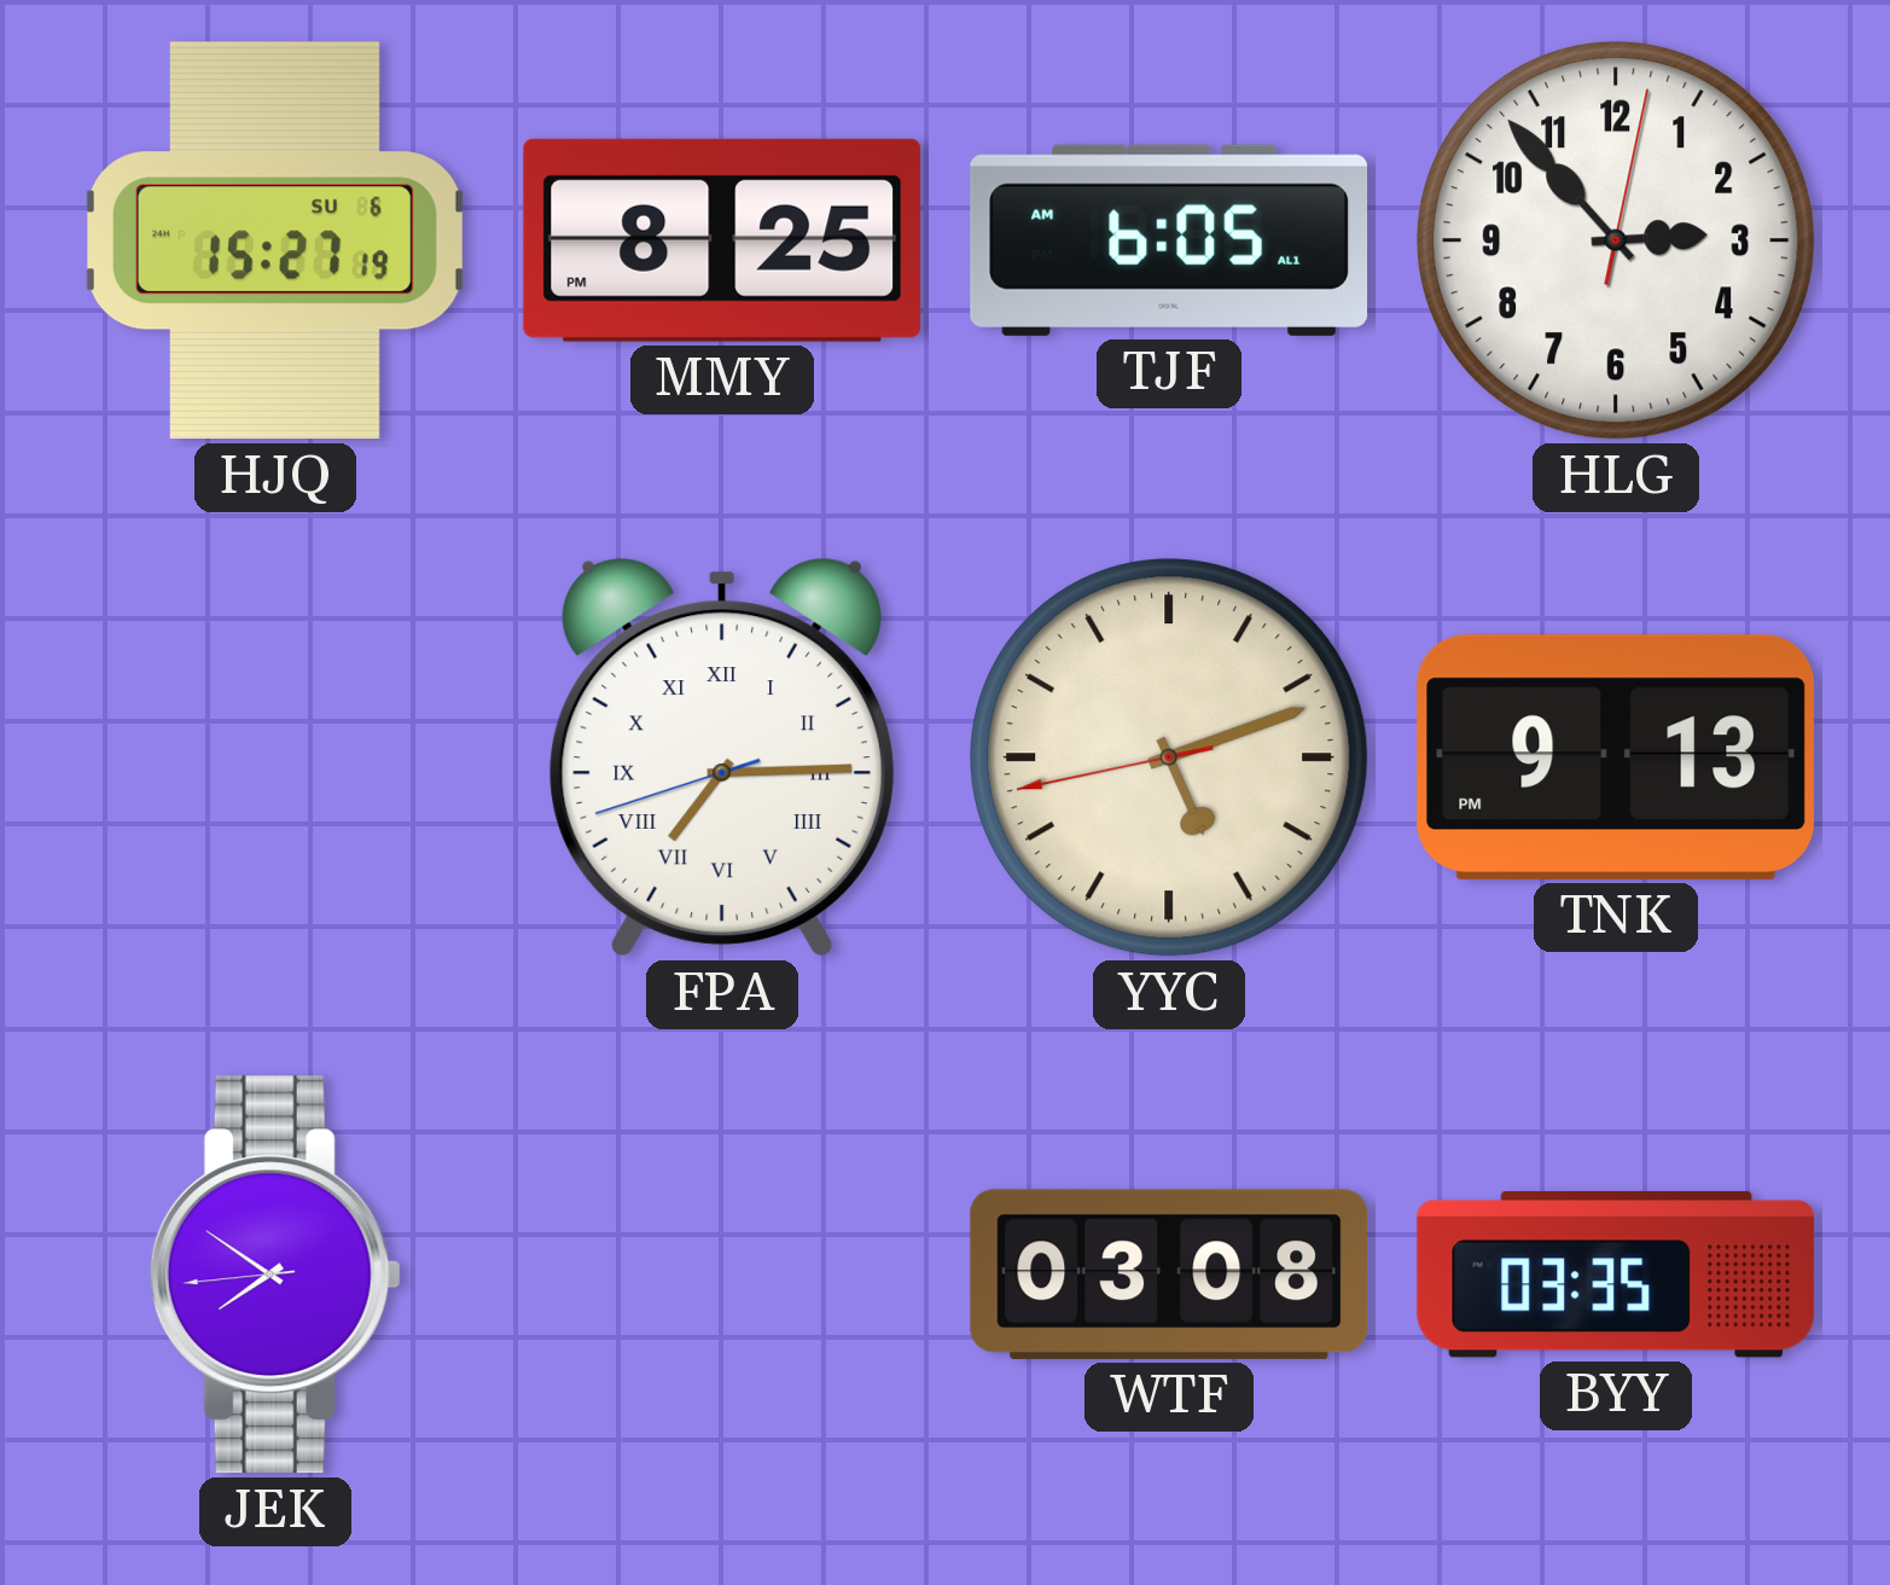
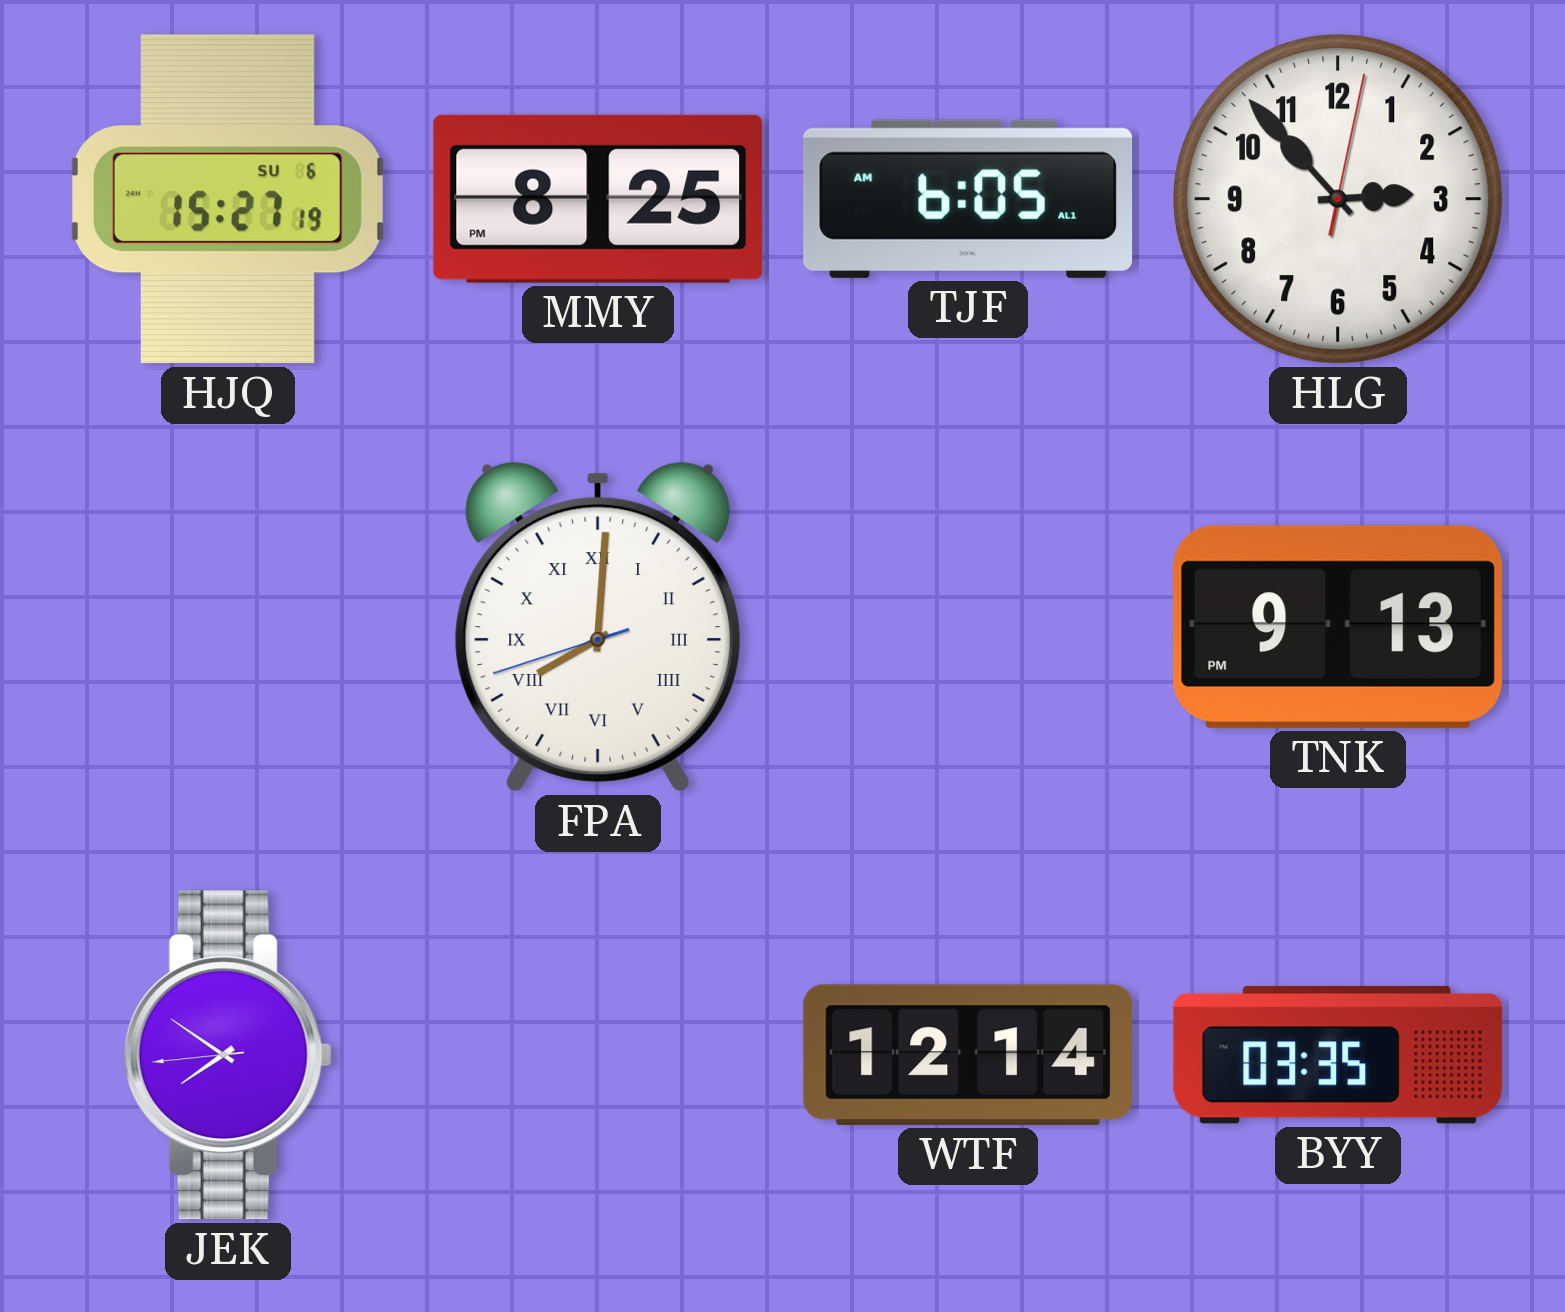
FPA: 7:14 -> 8:00
YYC: 5:11 -> none
WTF: 03:08 -> 12:14
